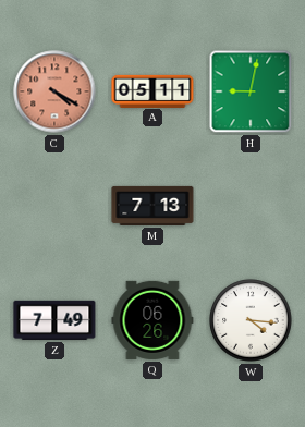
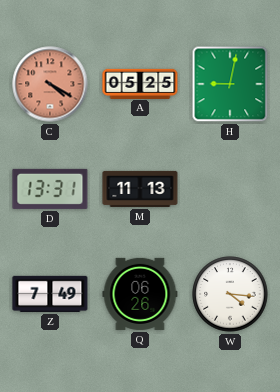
A: 05:11 -> 05:25
D: none -> 13:31
M: 7:13 -> 11:13
